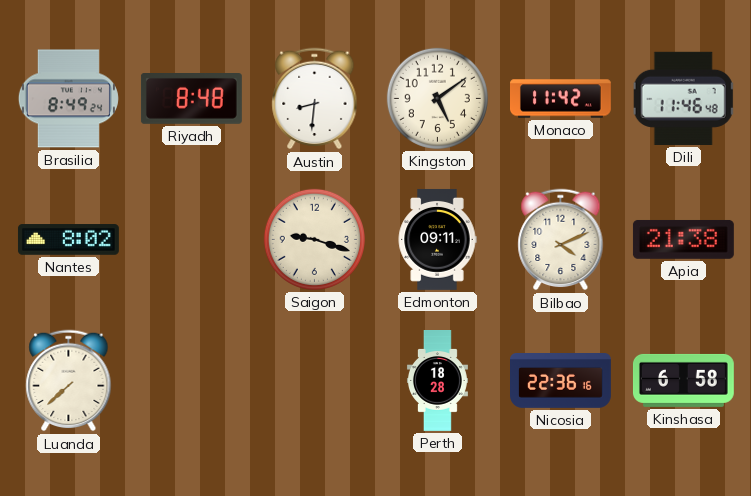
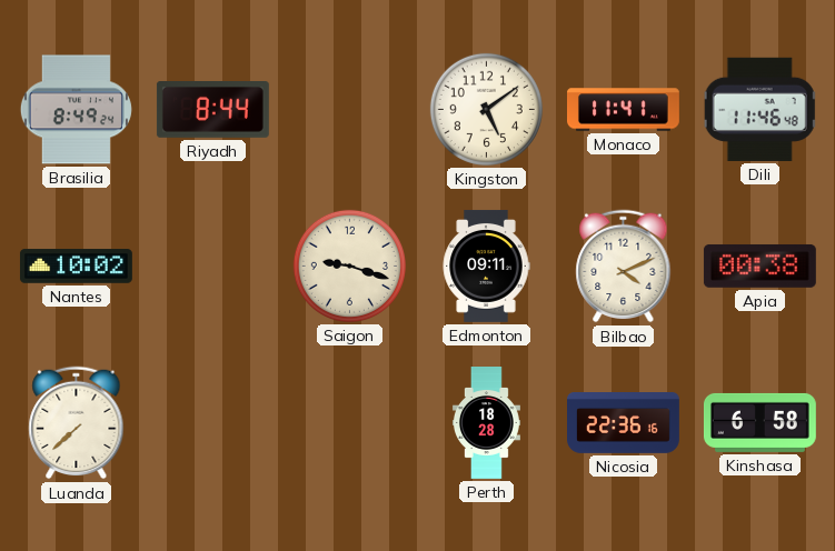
Riyadh: 8:48 -> 8:44
Austin: 8:31 -> none
Monaco: 11:42 -> 11:41
Nantes: 8:02 -> 10:02
Apia: 21:38 -> 00:38
